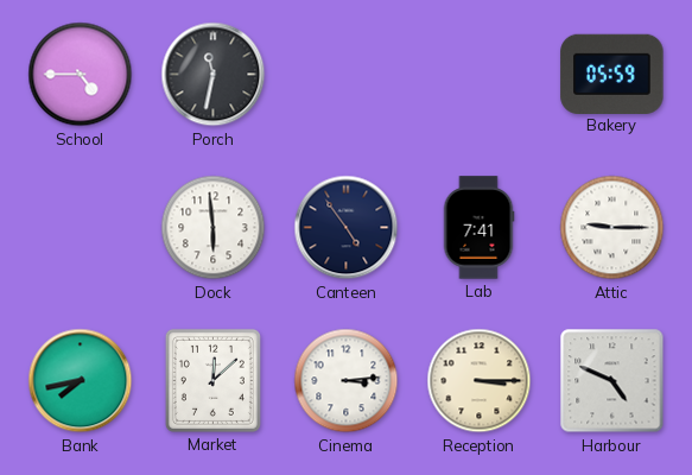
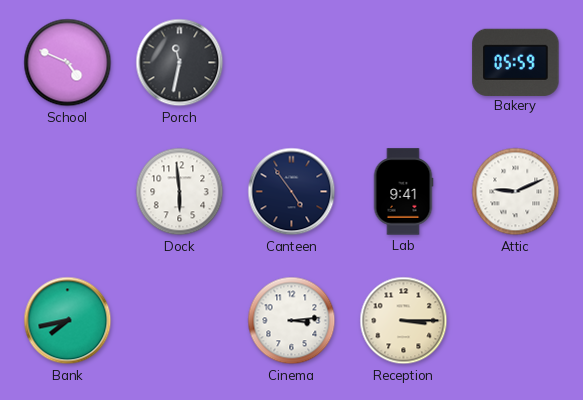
School: 4:45 -> 4:49
Lab: 7:41 -> 9:41
Attic: 9:15 -> 9:11
Market: 12:08 -> none
Harbour: 4:49 -> none
